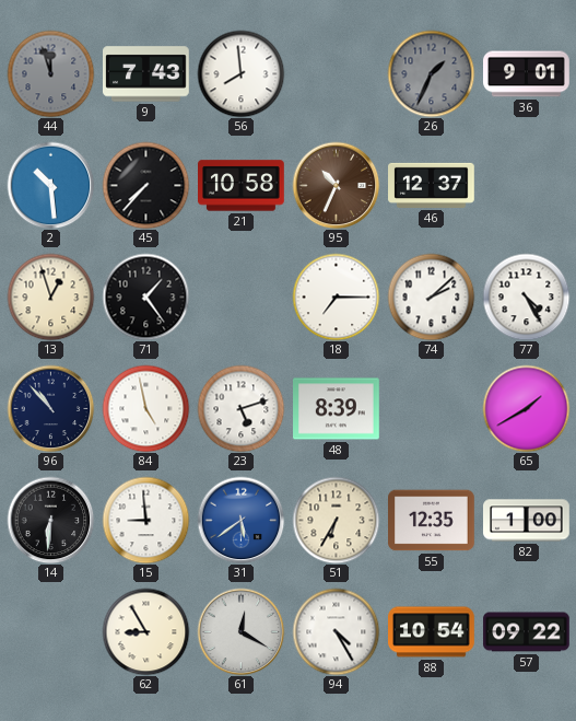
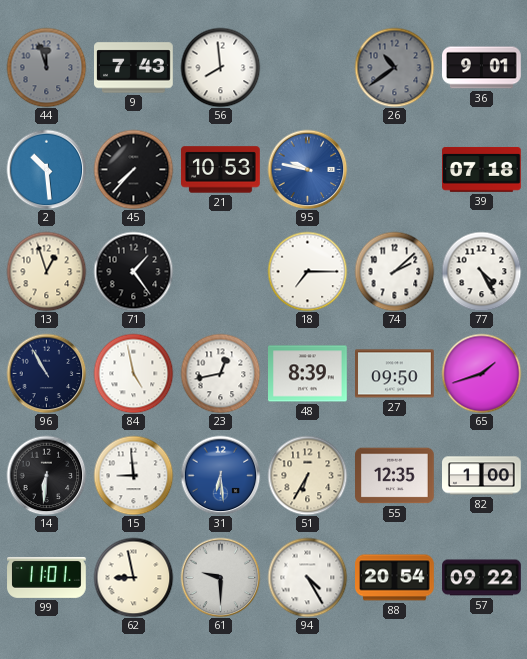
26: 1:34 -> 10:39
21: 10:58 -> 10:53
95: 10:34 -> 9:47
95 dial: brown -> blue
46: 12:37 -> none
39: none -> 07:18
96: 10:53 -> 10:55
23: 5:12 -> 12:43
27: none -> 09:50
65: 1:40 -> 1:42
31: 5:39 -> 6:29
99: none -> 11:01
62: 8:55 -> 8:58
61: 12:20 -> 9:30
88: 10:54 -> 20:54
